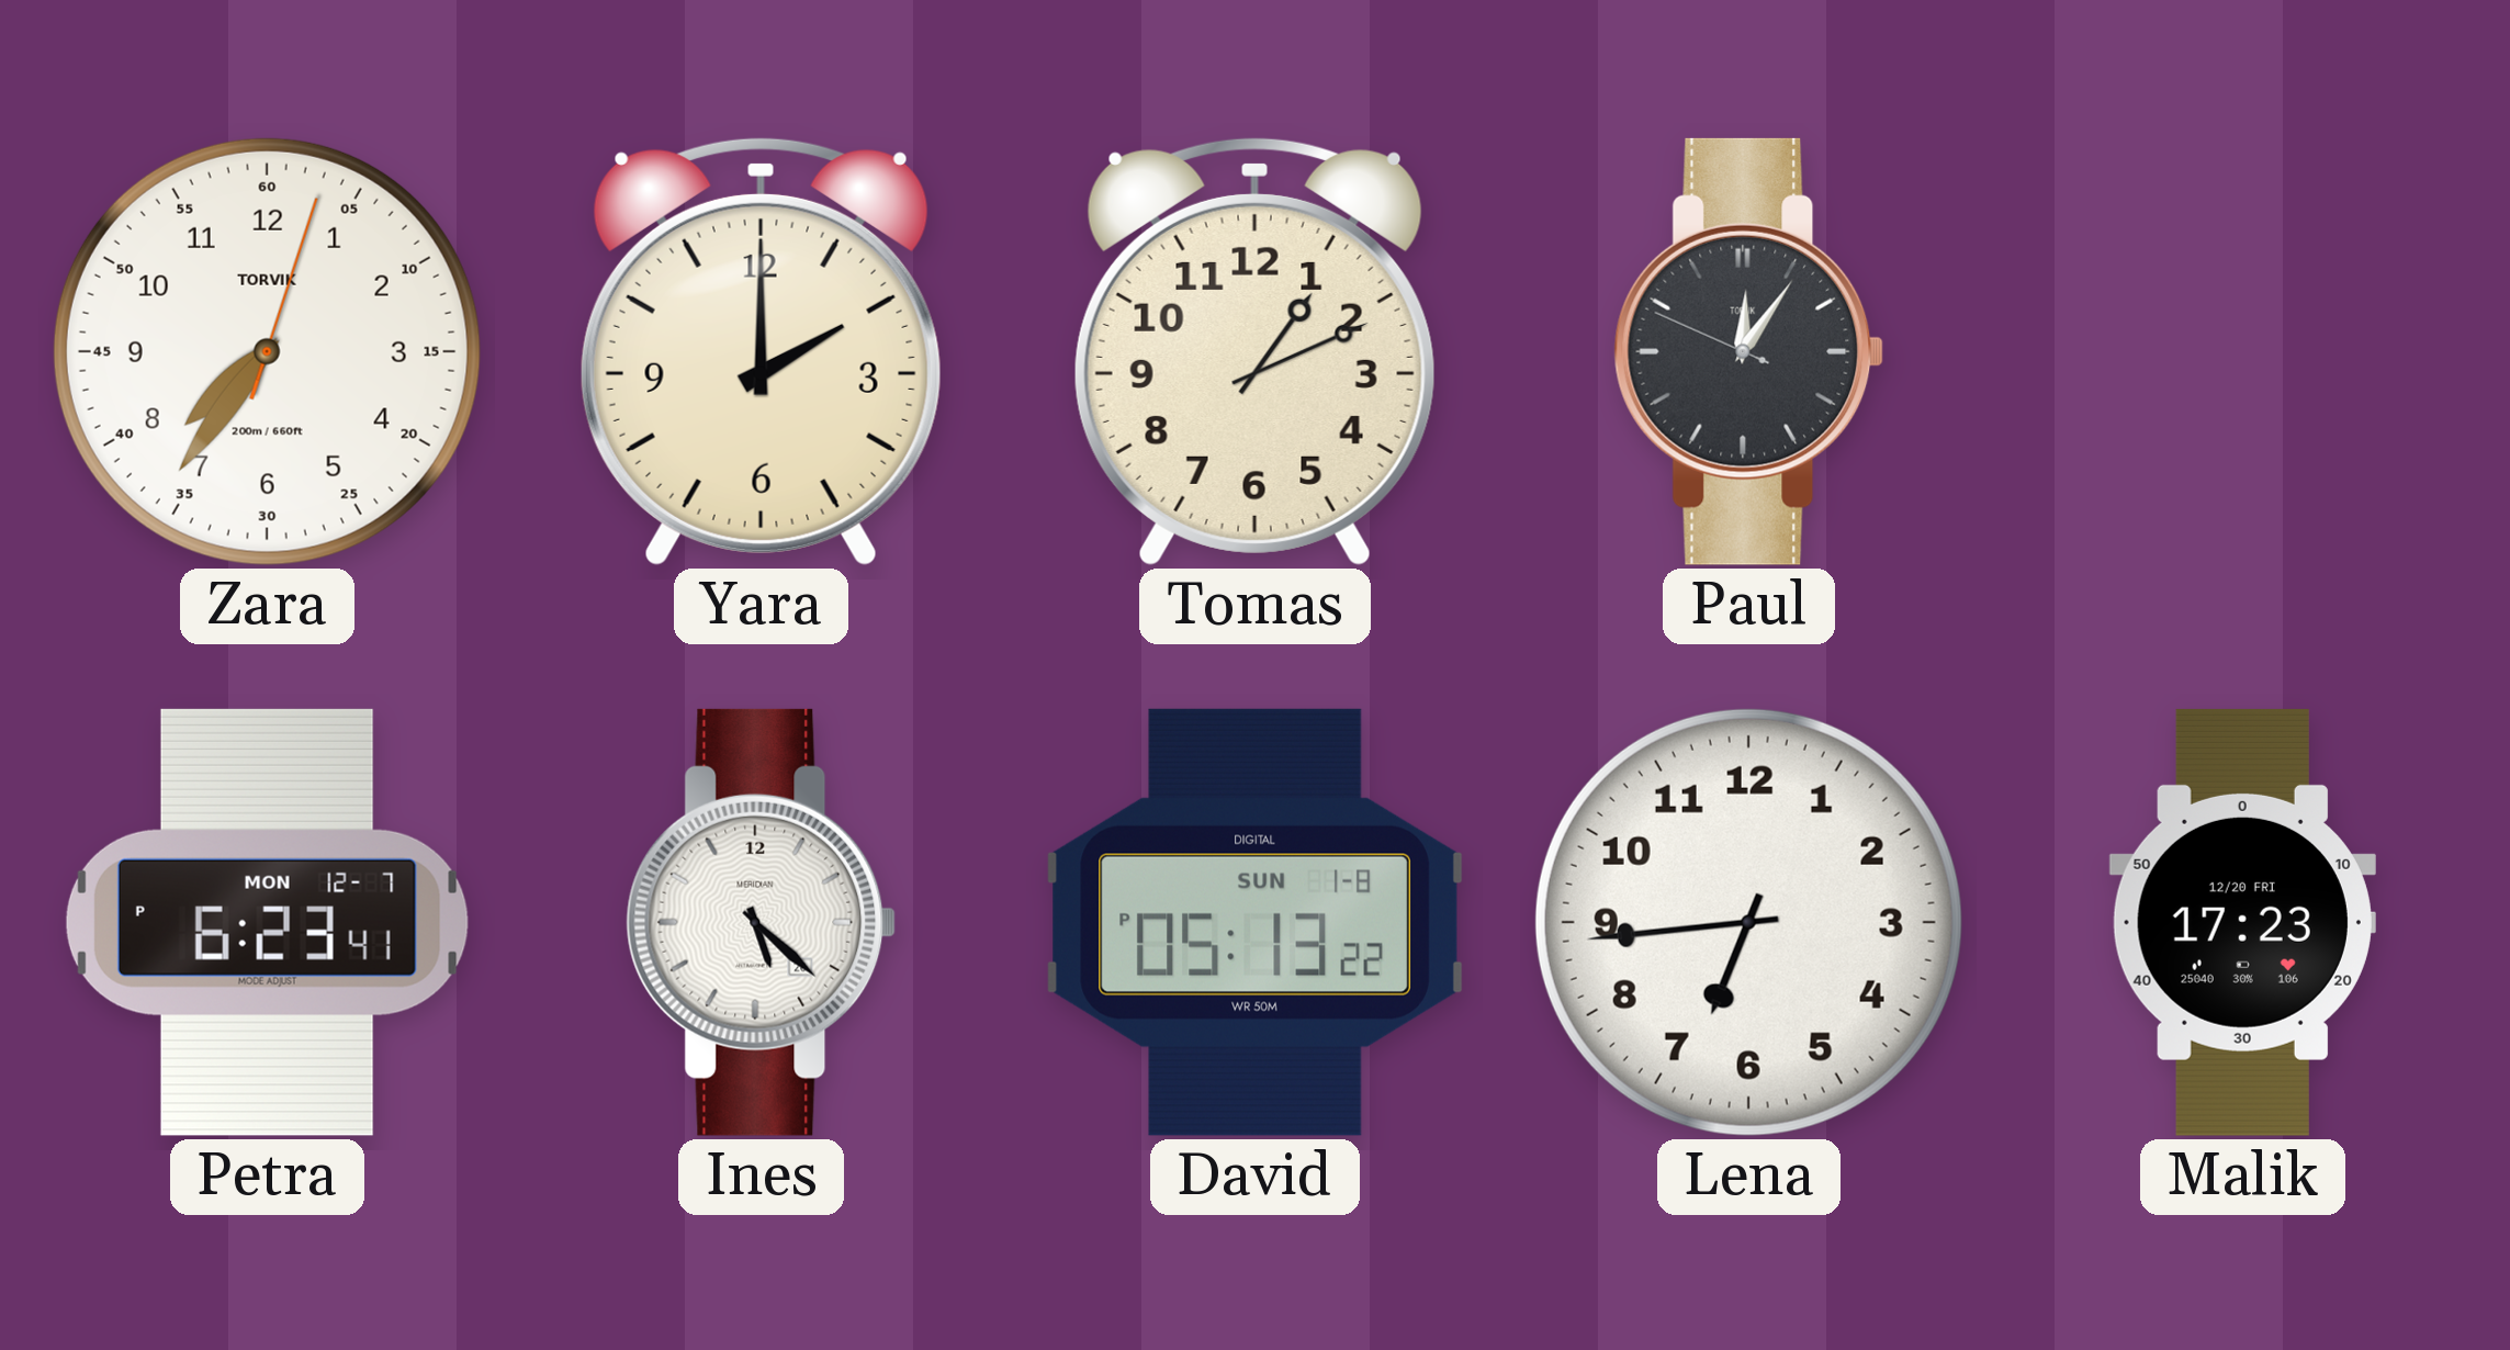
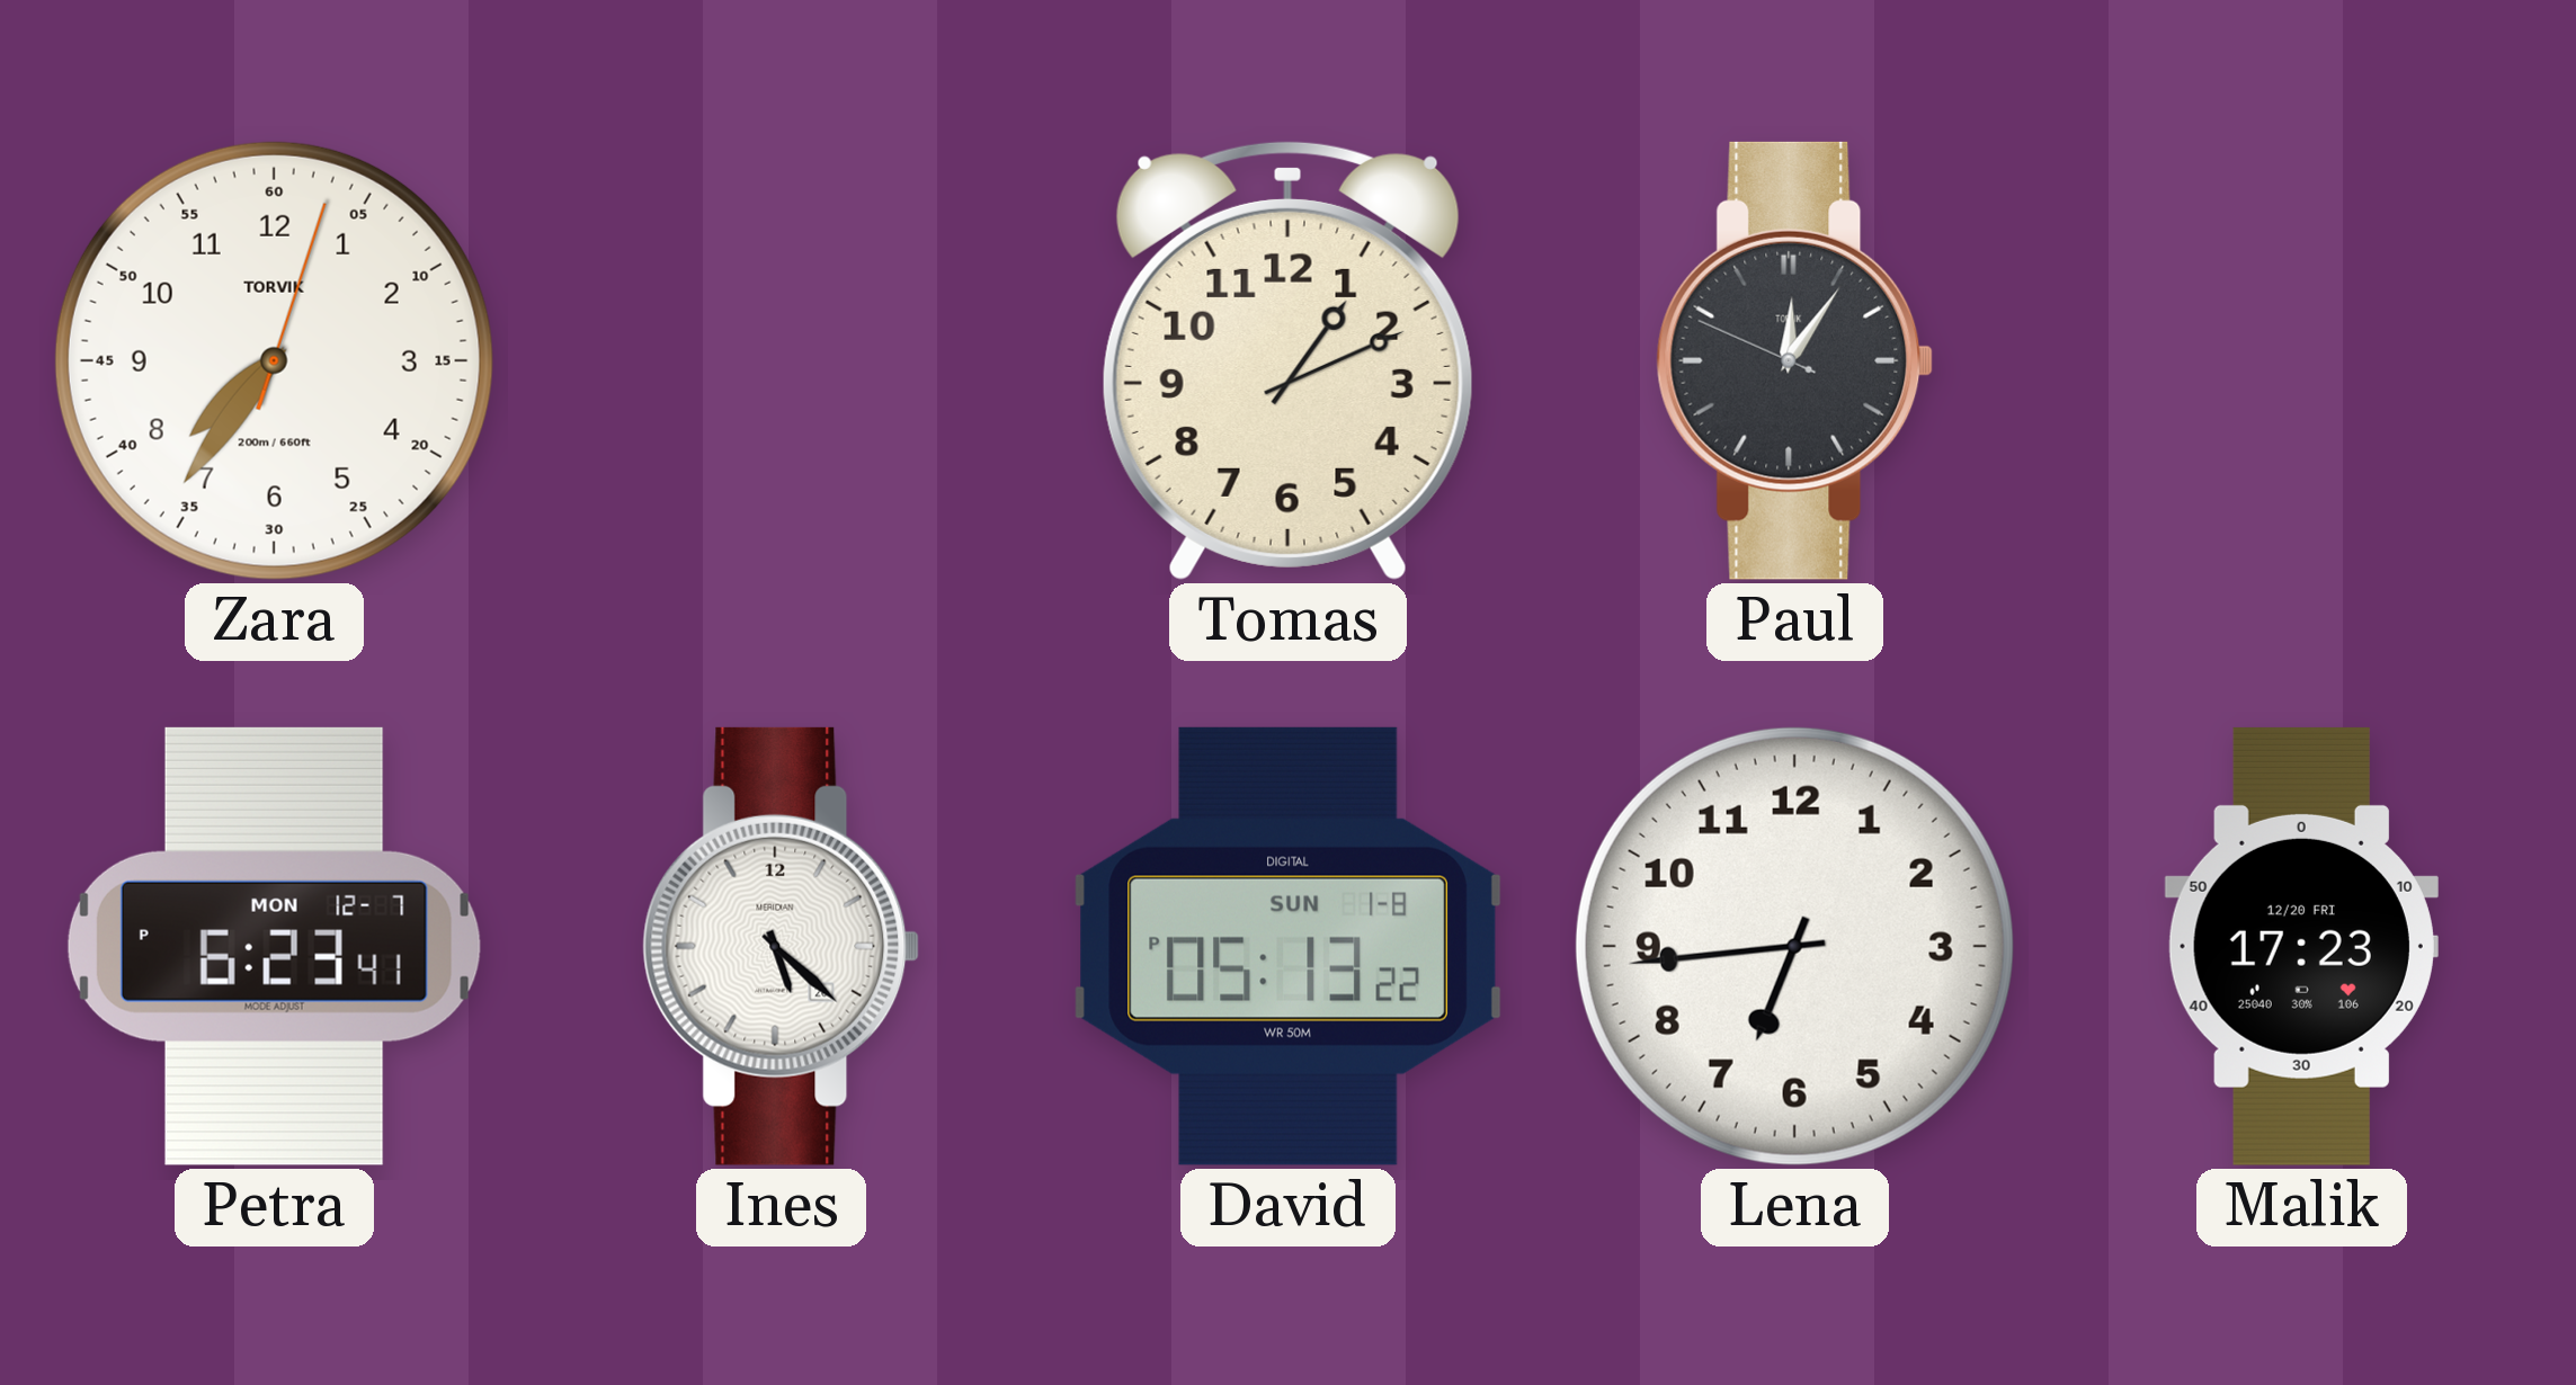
Yara: 2:00 -> none
